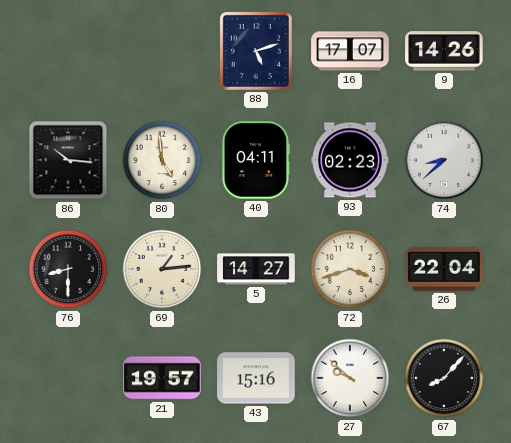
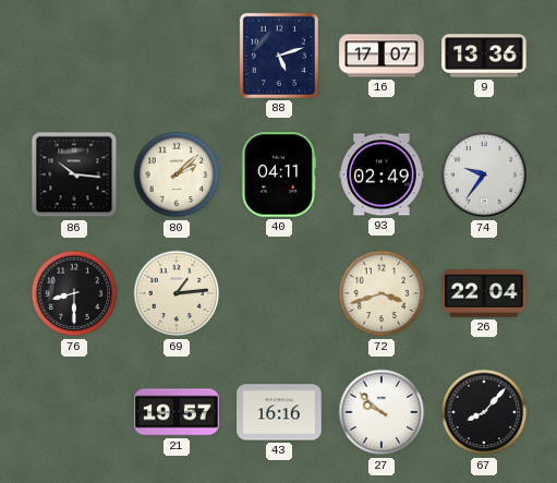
9: 14:26 -> 13:36
80: 4:59 -> 2:08
93: 02:23 -> 02:49
74: 8:38 -> 9:36
5: 14:27 -> none
43: 15:16 -> 16:16
